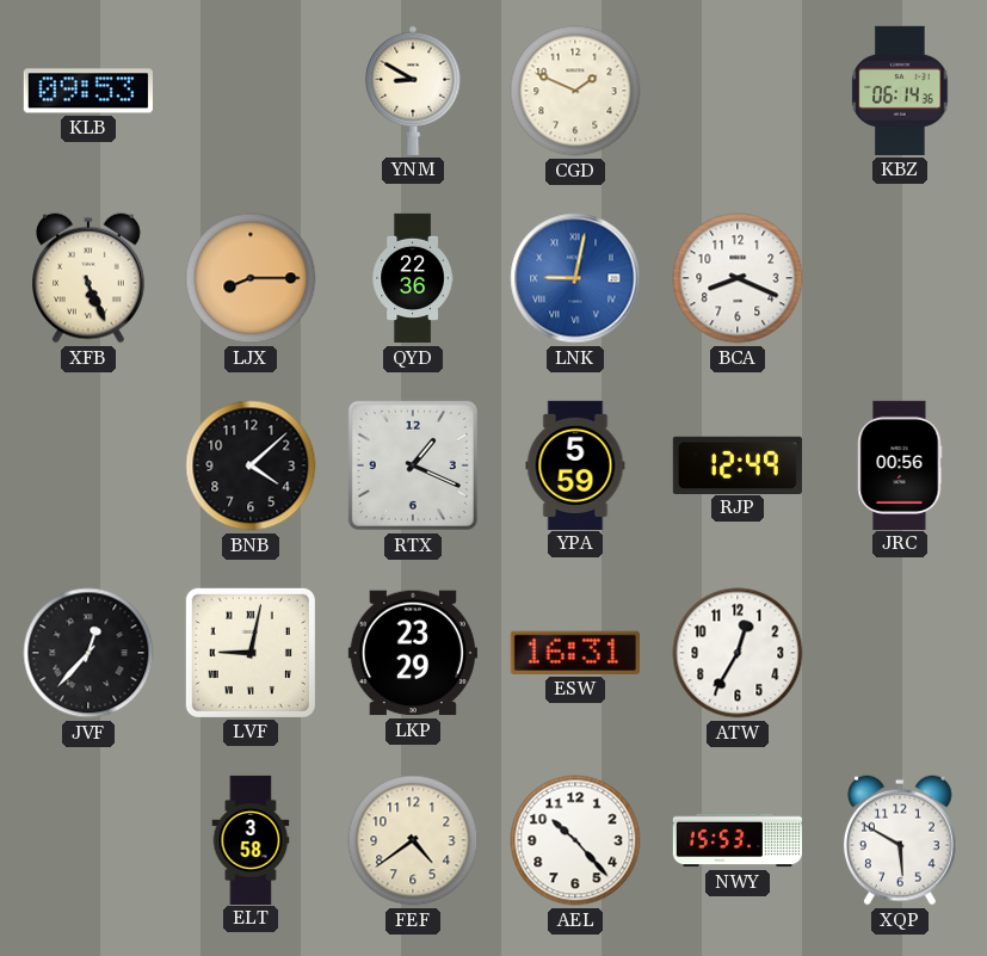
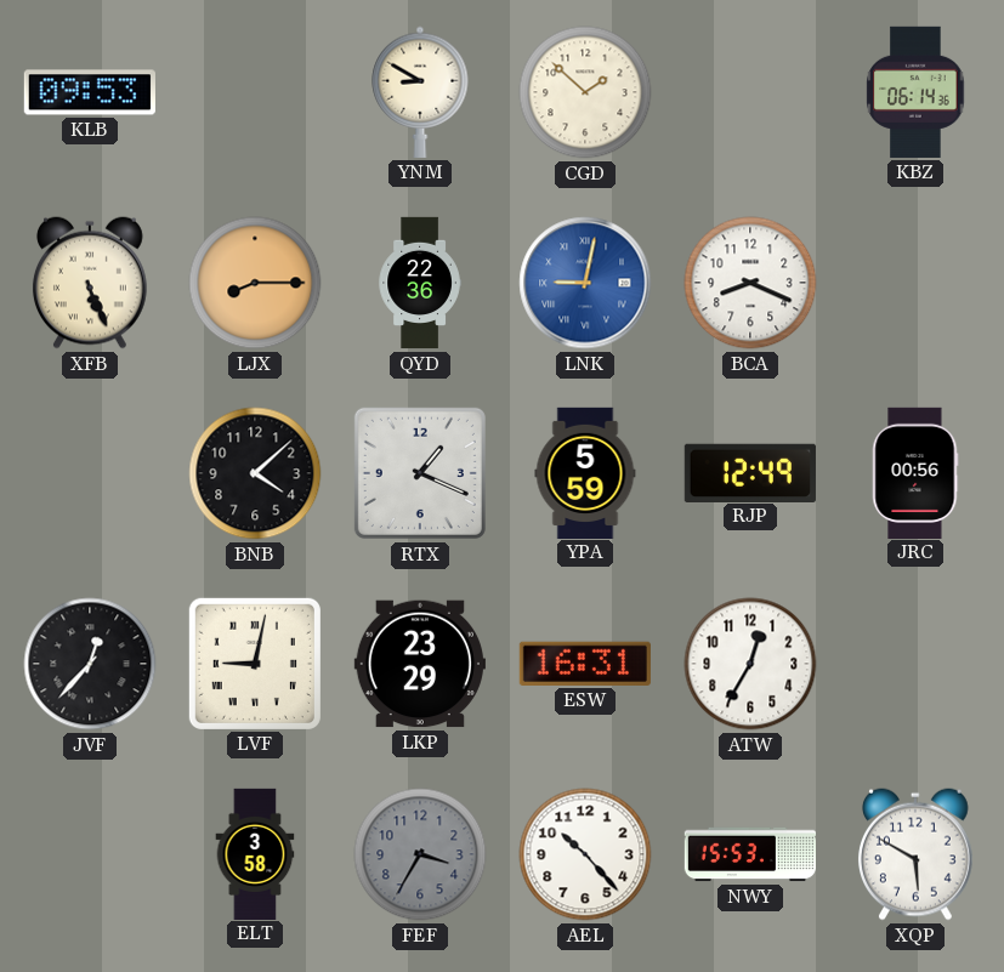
CGD: 1:49 -> 1:52
FEF: 4:39 -> 3:35
FEF dial: cream -> grey
